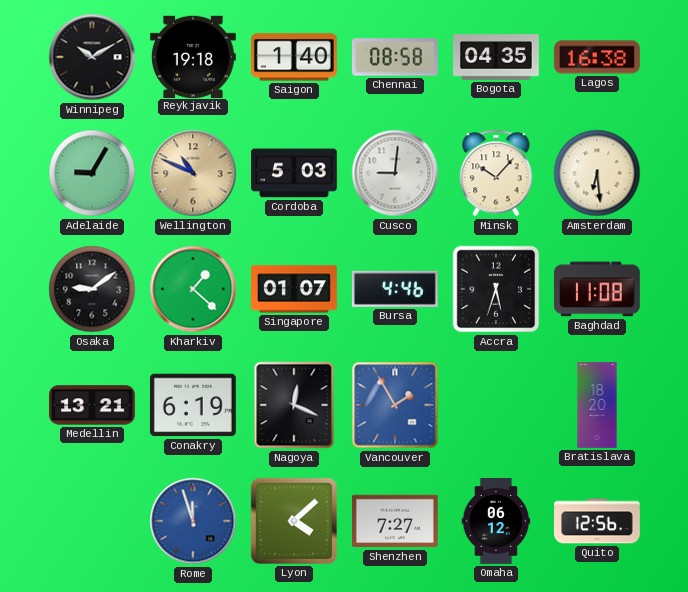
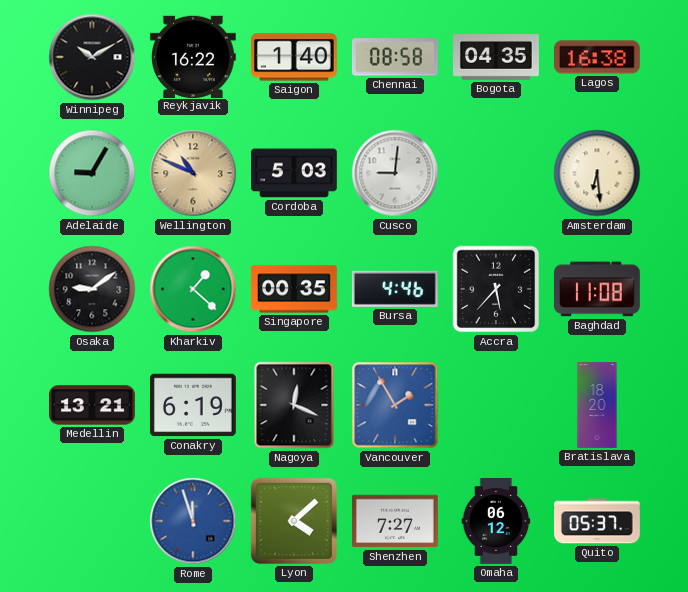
Reykjavik: 19:18 -> 16:22
Minsk: 10:07 -> none
Singapore: 01:07 -> 00:35
Accra: 5:33 -> 5:37
Quito: 12:56 -> 05:37
